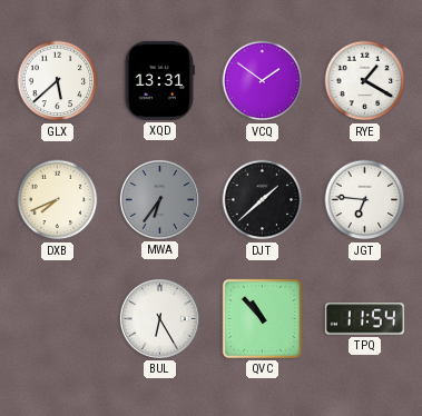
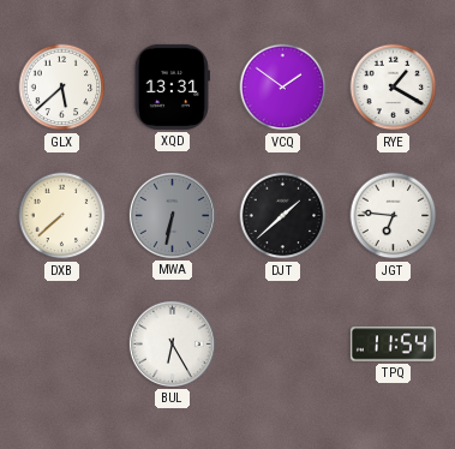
DXB: 7:41 -> 7:38
MWA: 6:36 -> 6:32
QVC: 10:53 -> none
